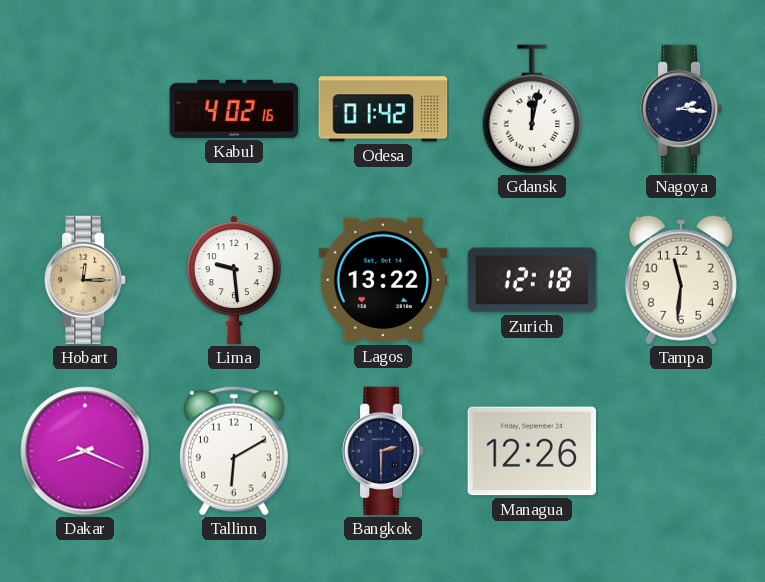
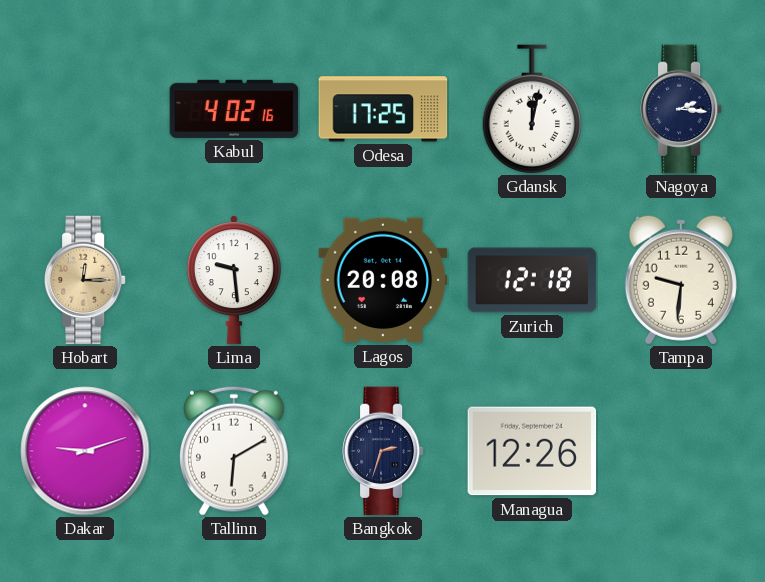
Odesa: 01:42 -> 17:25
Lagos: 13:22 -> 20:08
Tampa: 11:31 -> 9:31
Dakar: 8:19 -> 9:12
Bangkok: 2:30 -> 2:33
